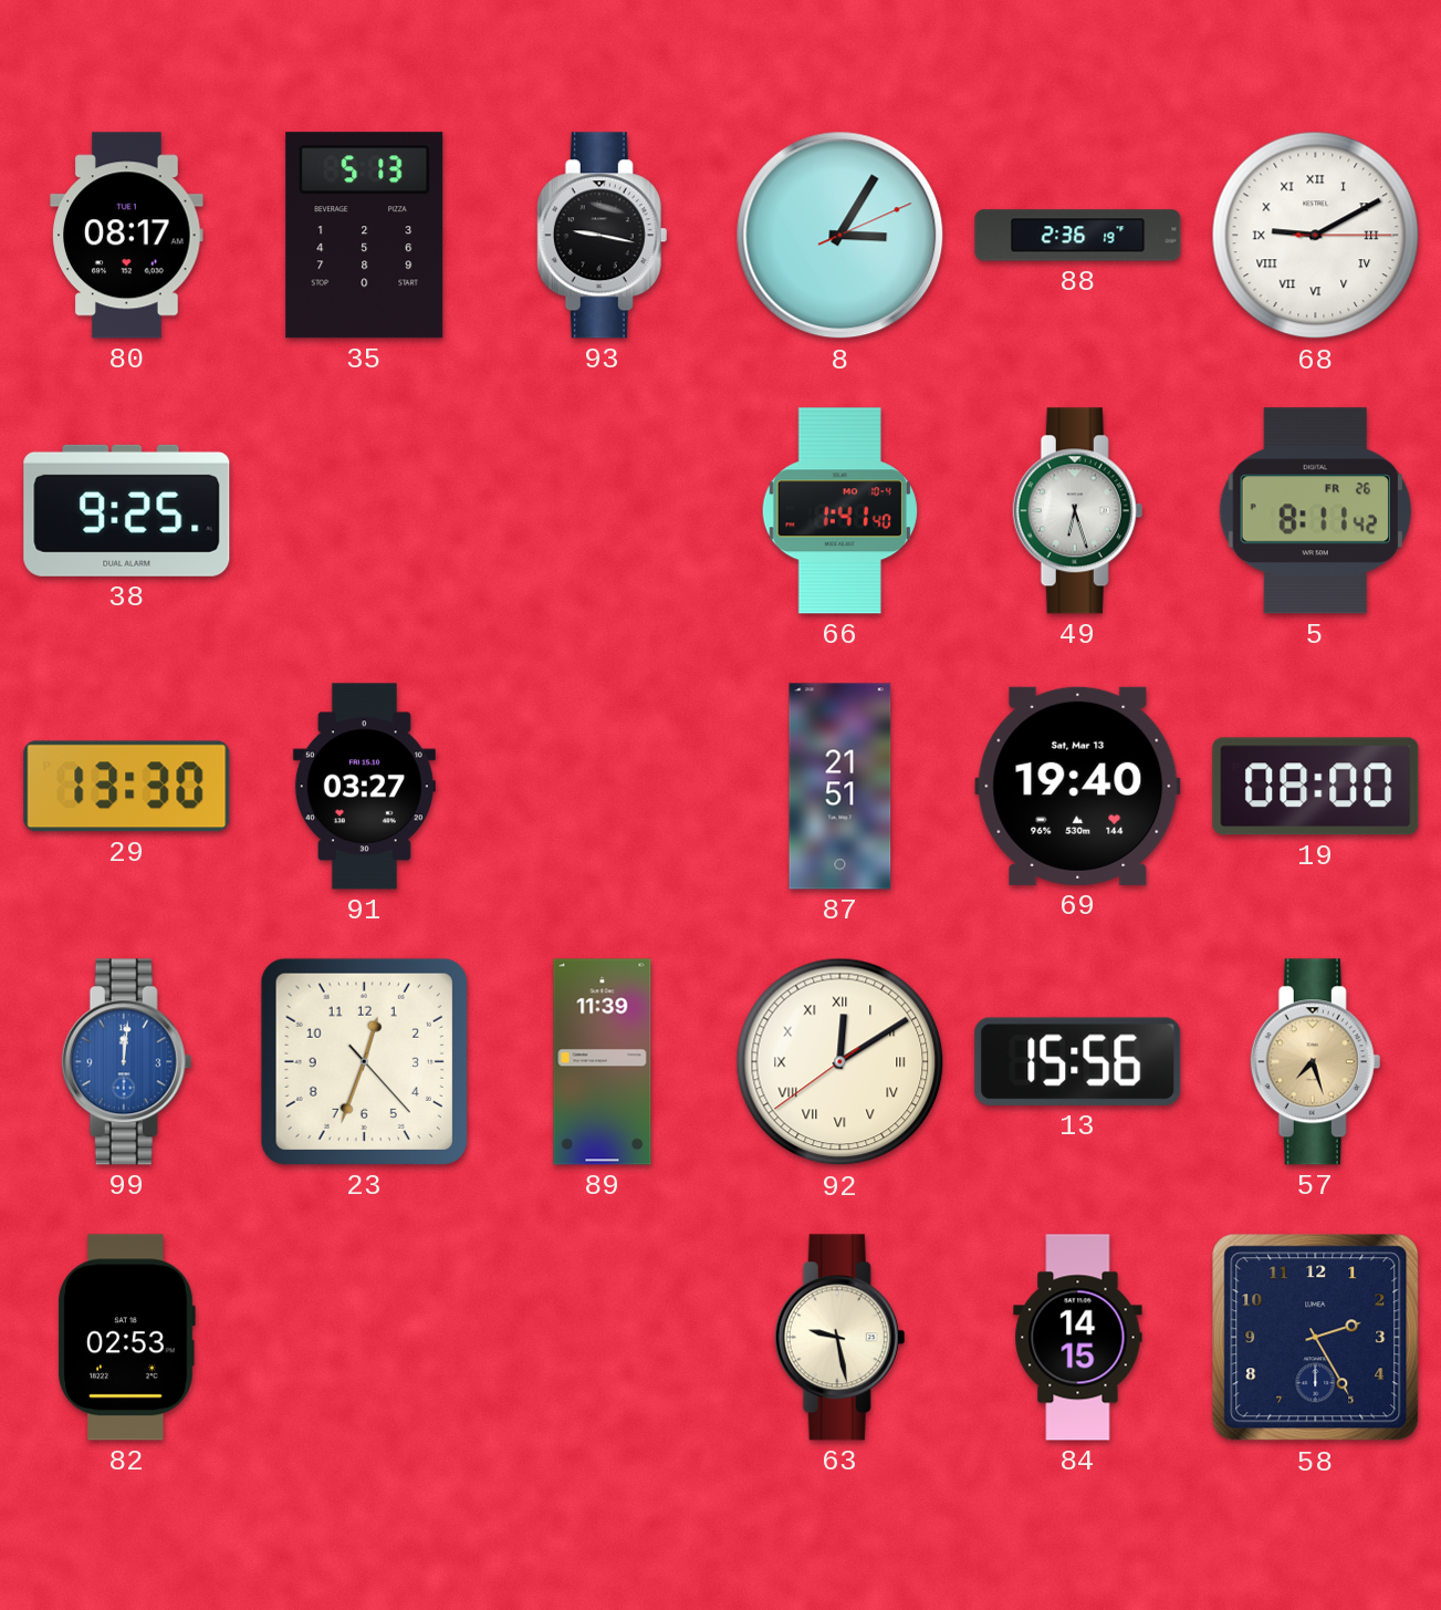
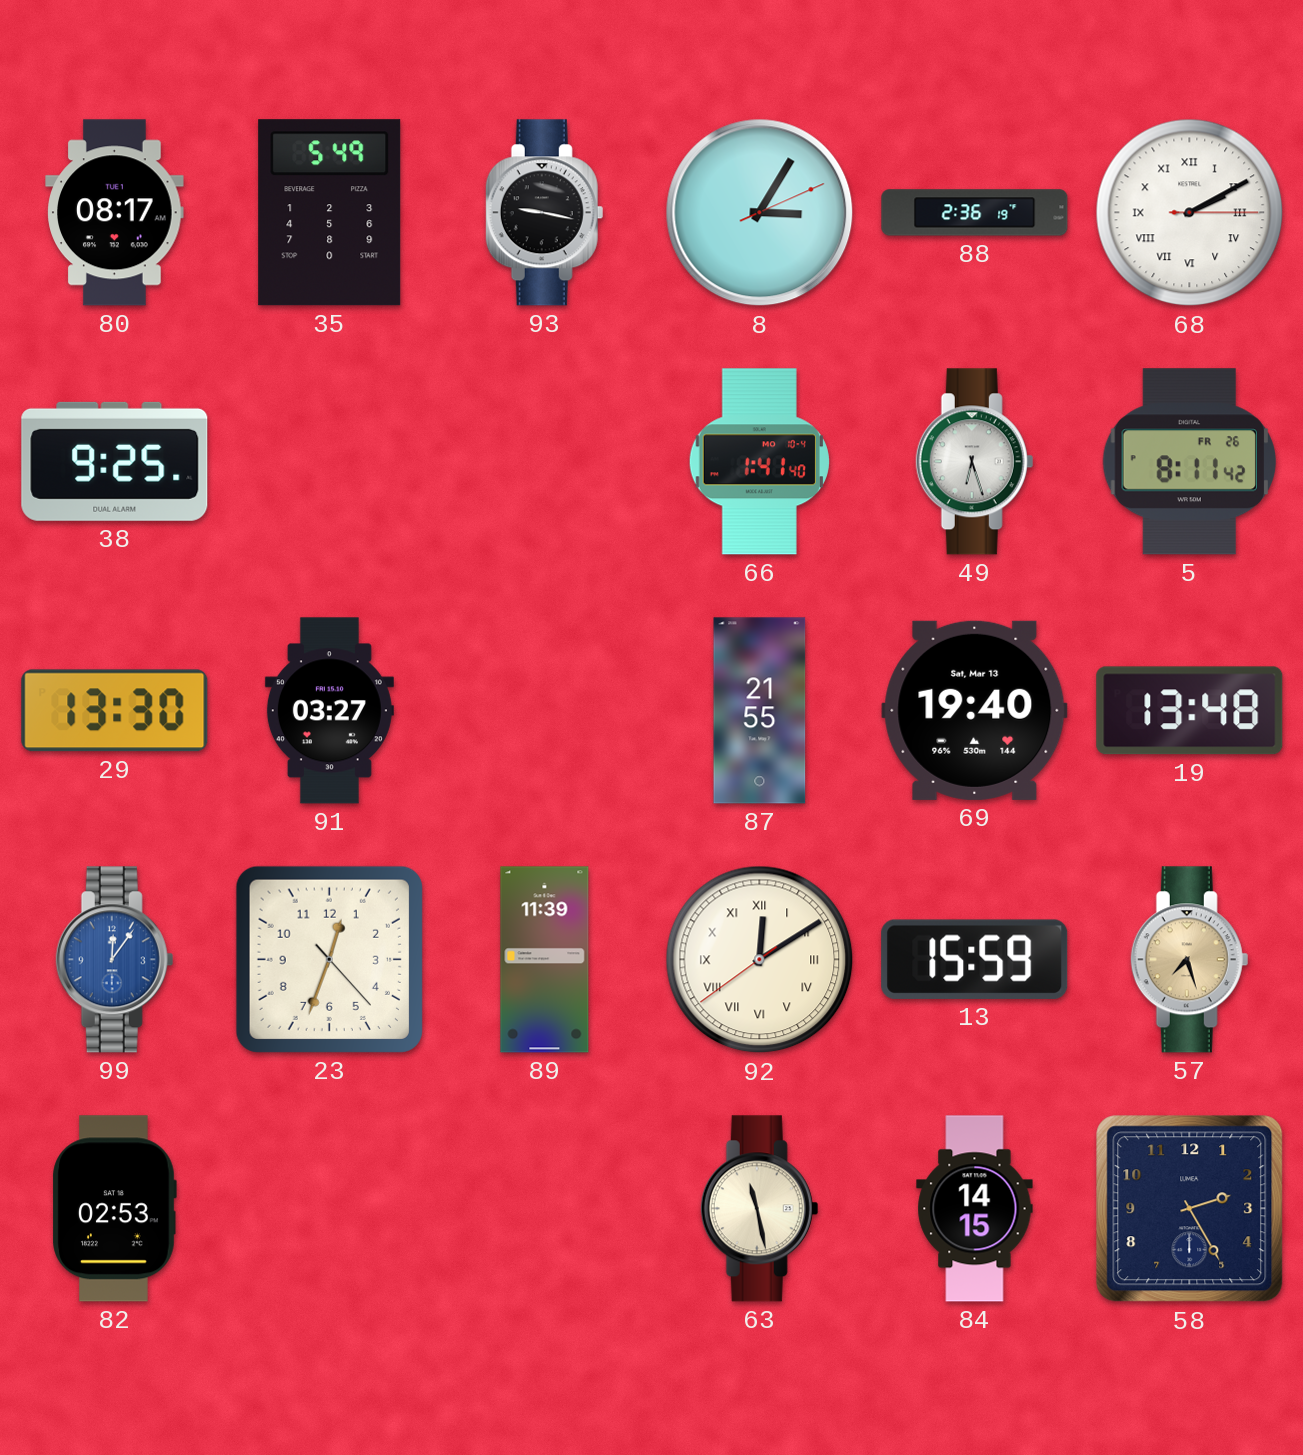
35: 5:13 -> 5:49
68: 9:10 -> 2:10
87: 21:51 -> 21:55
19: 08:00 -> 13:48
99: 12:01 -> 12:06
13: 15:56 -> 15:59
63: 9:28 -> 11:28
